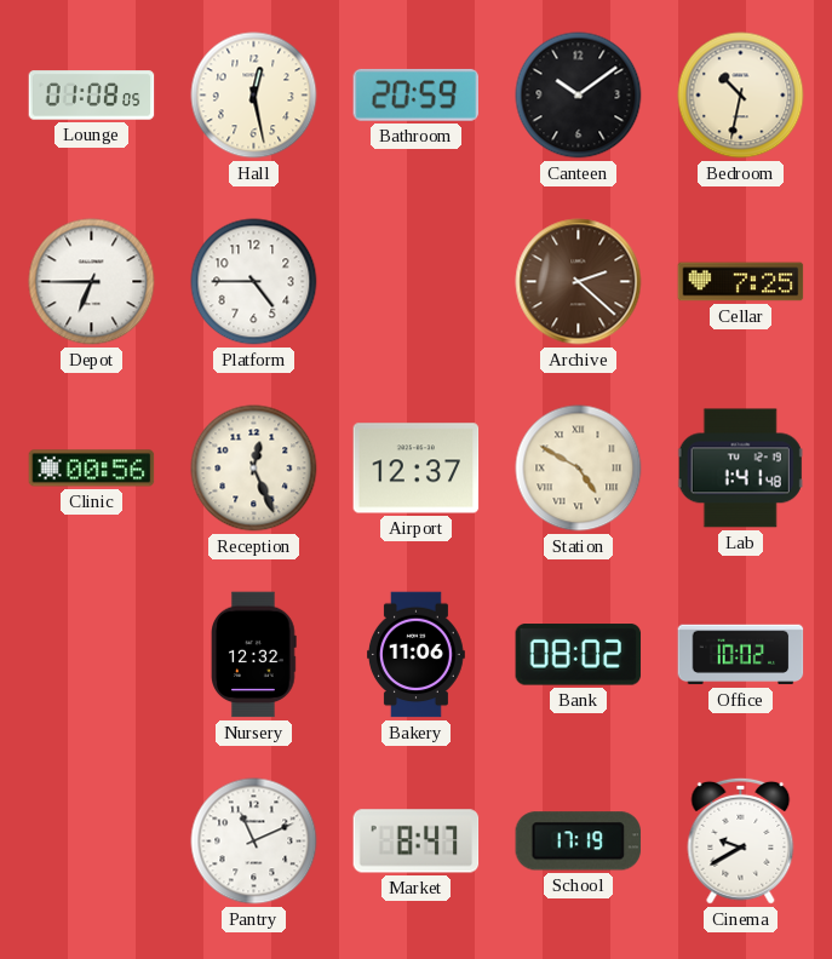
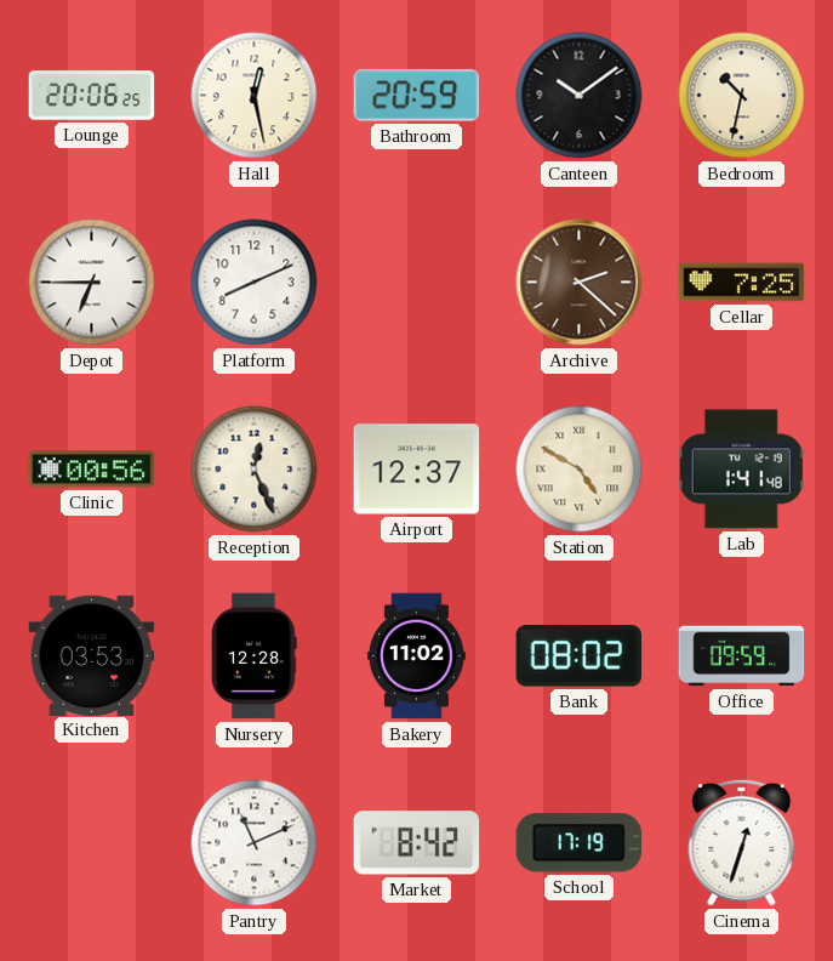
Lounge: 01:08 -> 20:06
Platform: 4:45 -> 8:11
Kitchen: none -> 03:53
Nursery: 12:32 -> 12:28
Bakery: 11:06 -> 11:02
Office: 10:02 -> 09:59
Market: 8:47 -> 8:42
Cinema: 9:40 -> 12:33
